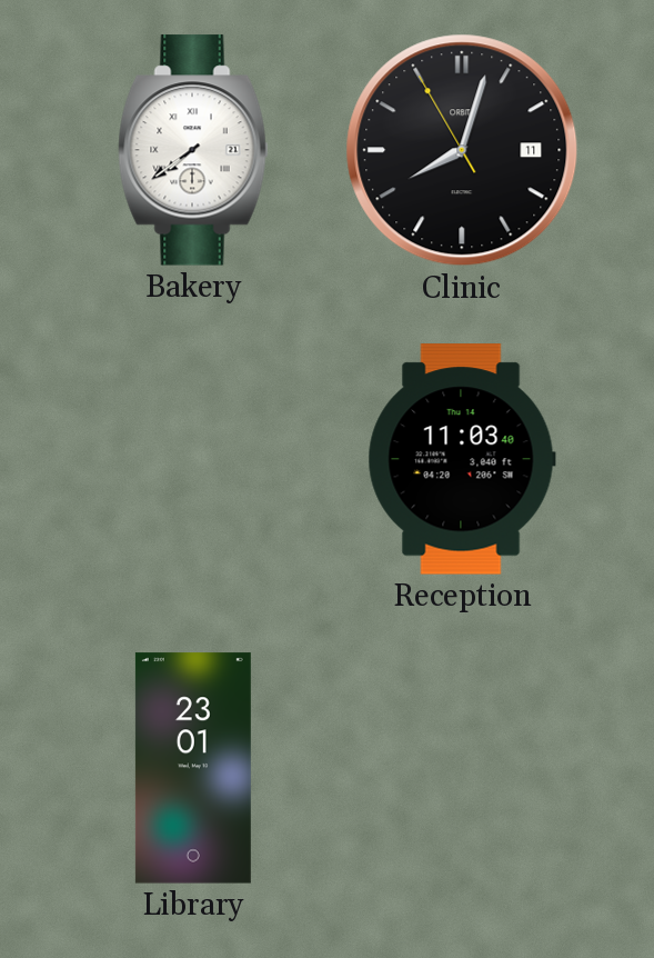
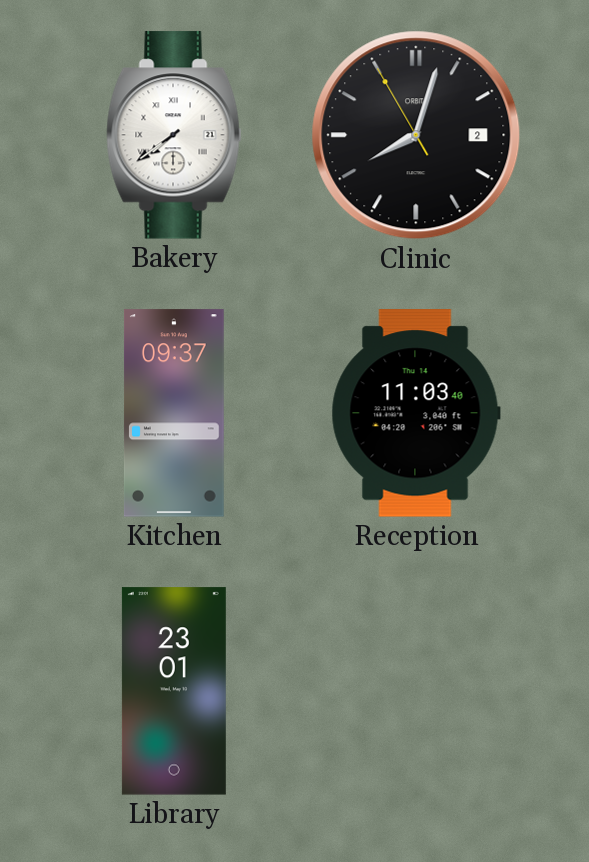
Clinic date: 11 -> 2
Kitchen: none -> 09:37
